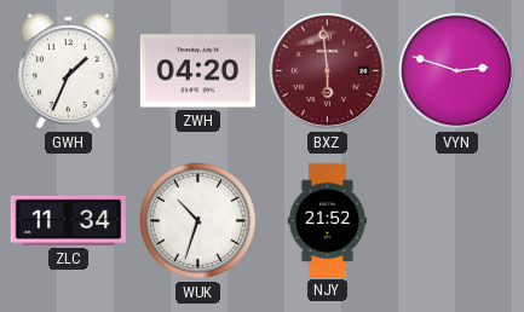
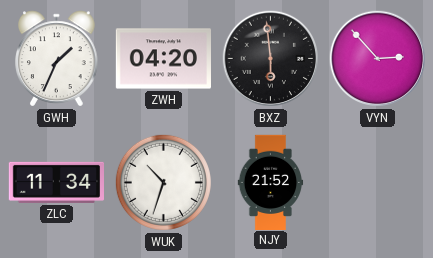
BXZ dial: burgundy -> black
VYN: 2:48 -> 2:53
